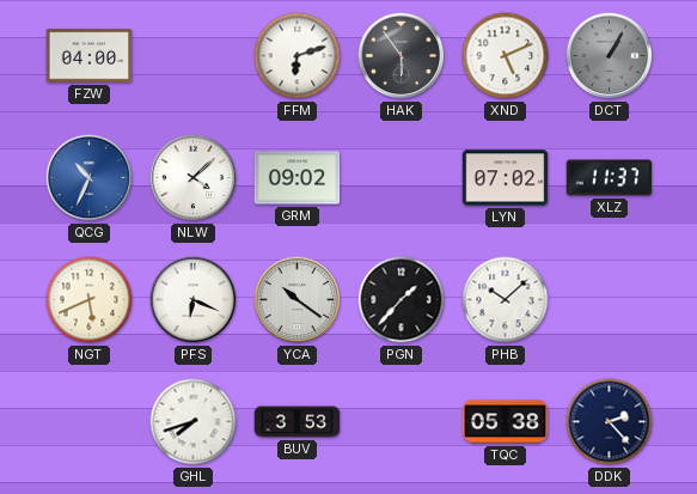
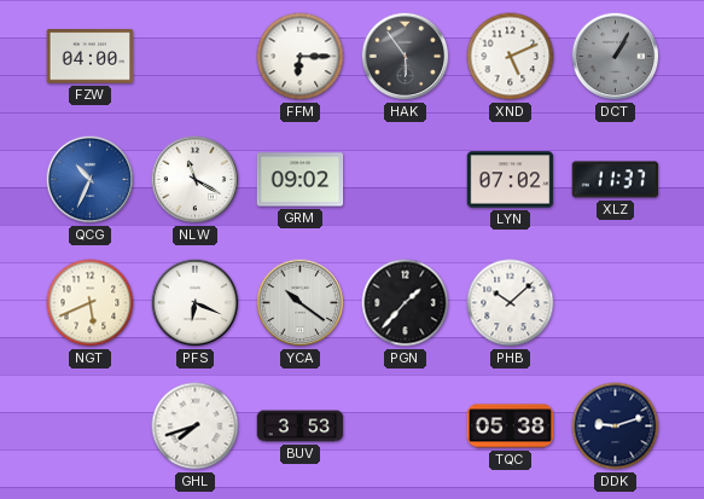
FFM: 6:12 -> 6:15
NLW: 4:08 -> 11:20
DDK: 2:23 -> 9:12
